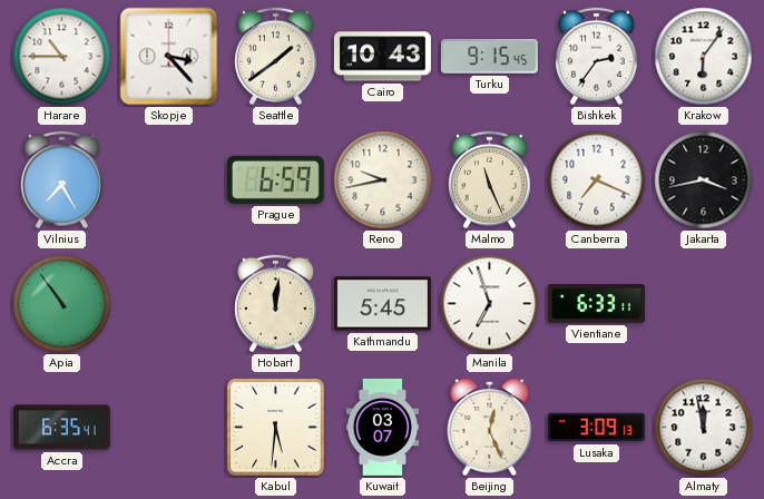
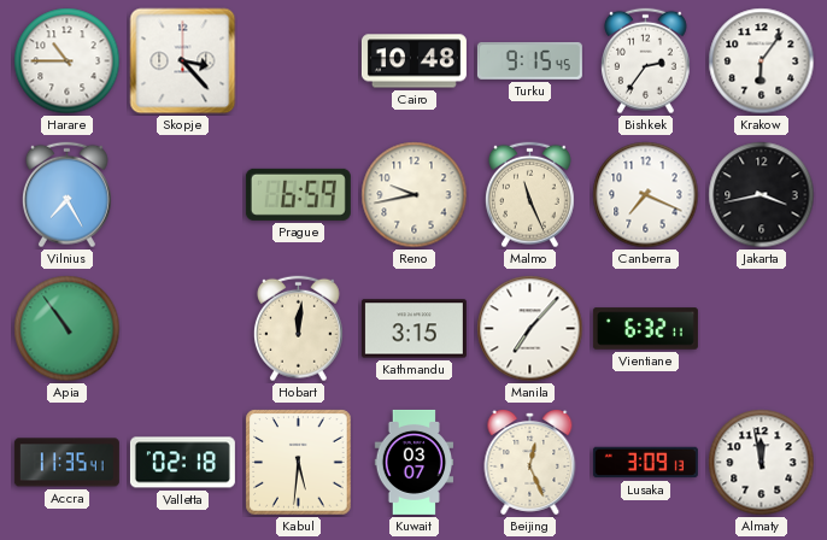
Seattle: 1:39 -> none
Cairo: 10:43 -> 10:48
Kathmandu: 5:45 -> 3:15
Manila: 6:57 -> 7:07
Vientiane: 6:33 -> 6:32
Accra: 6:35 -> 11:35
Valletta: none -> 02:18
